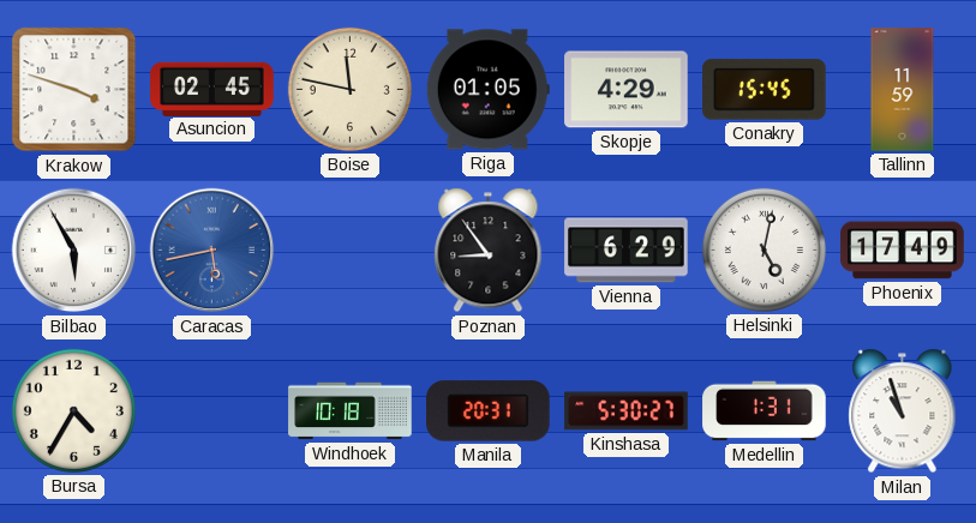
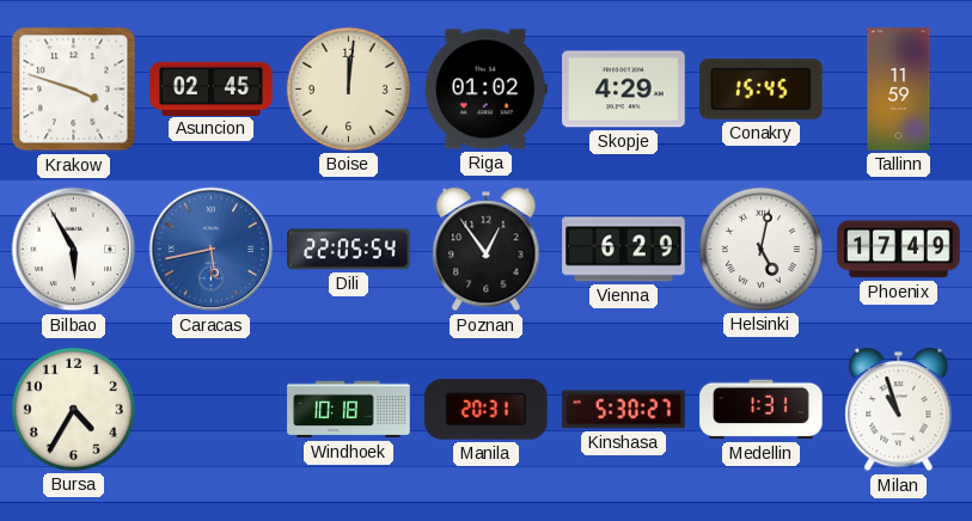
Boise: 11:47 -> 12:01
Riga: 01:05 -> 01:02
Dili: none -> 22:05
Poznan: 8:54 -> 12:54
